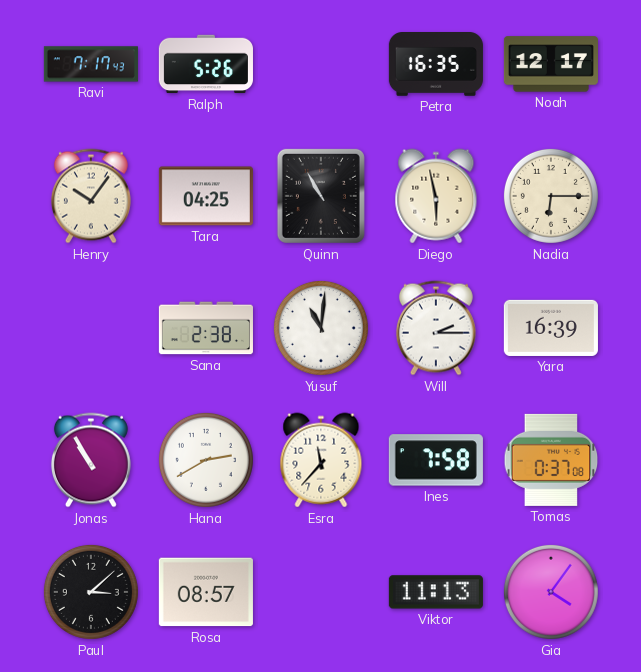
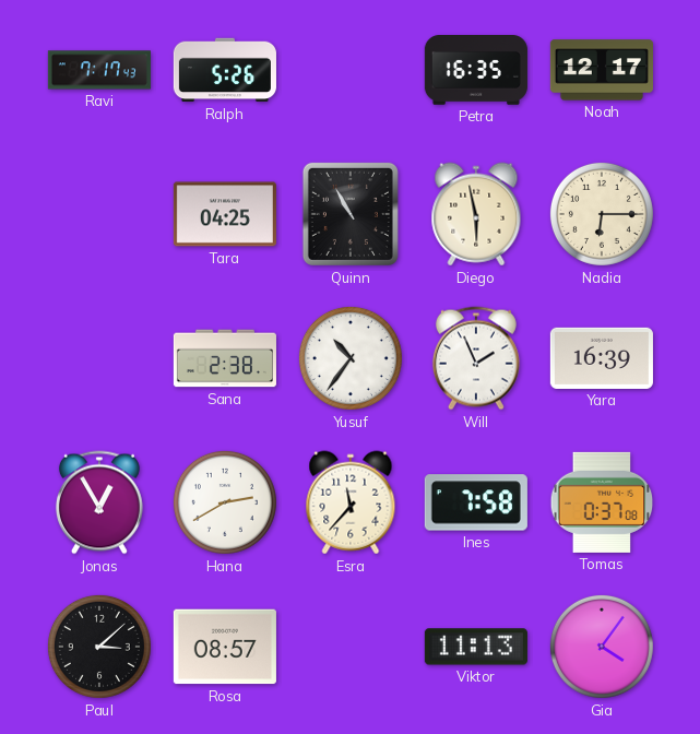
Henry: 10:06 -> none
Yusuf: 11:01 -> 10:36
Will: 2:15 -> 1:56
Jonas: 10:55 -> 12:55
